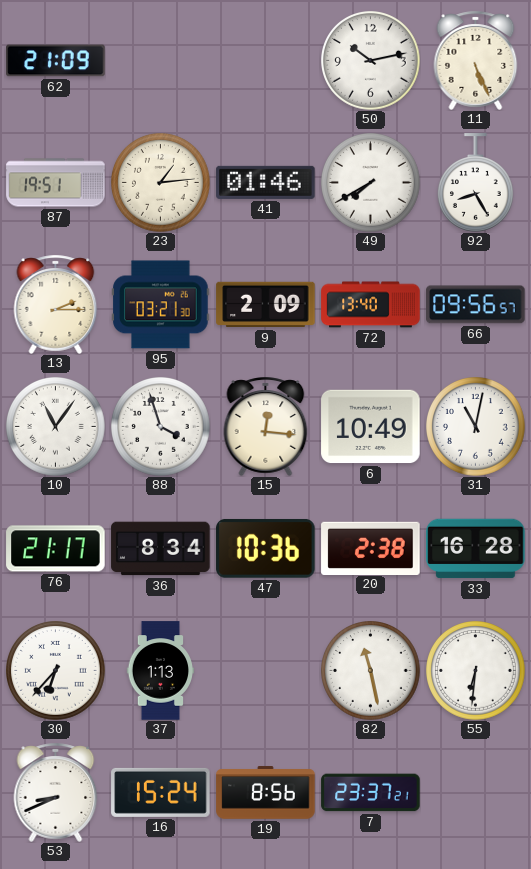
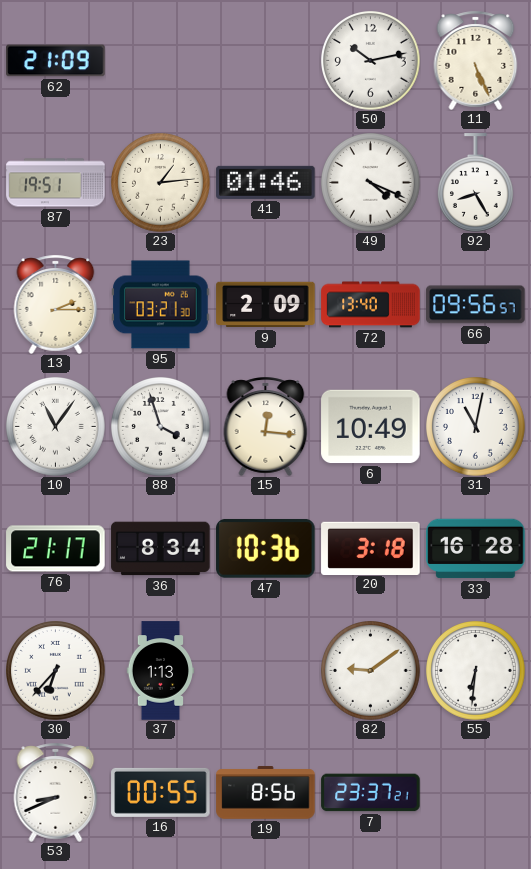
49: 7:40 -> 4:19
20: 2:38 -> 3:18
82: 11:28 -> 9:09
16: 15:24 -> 00:55
